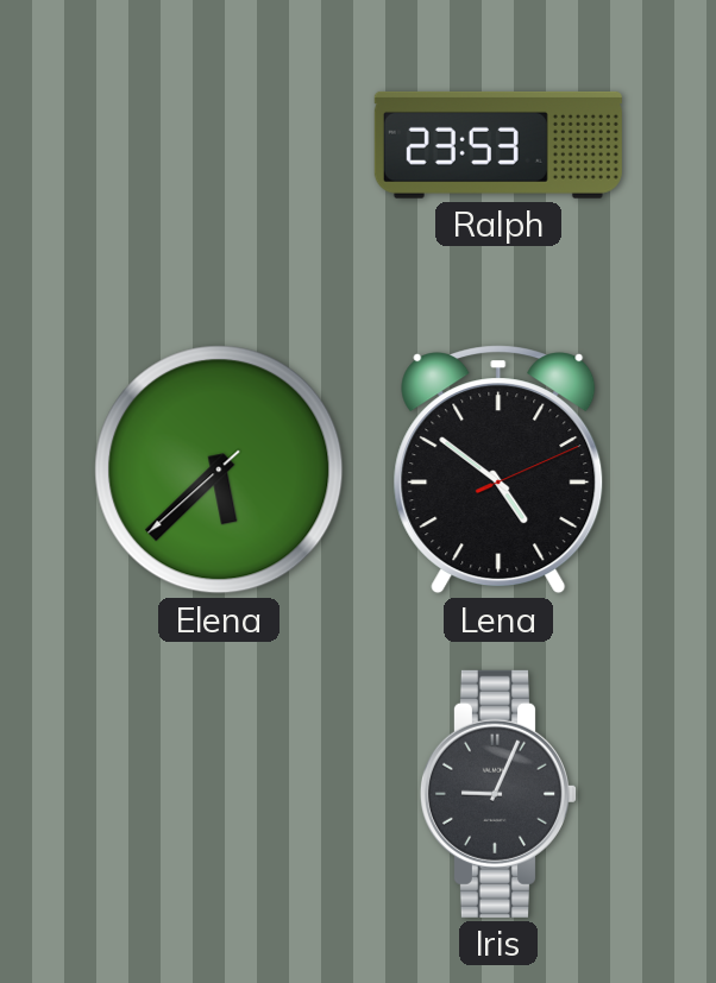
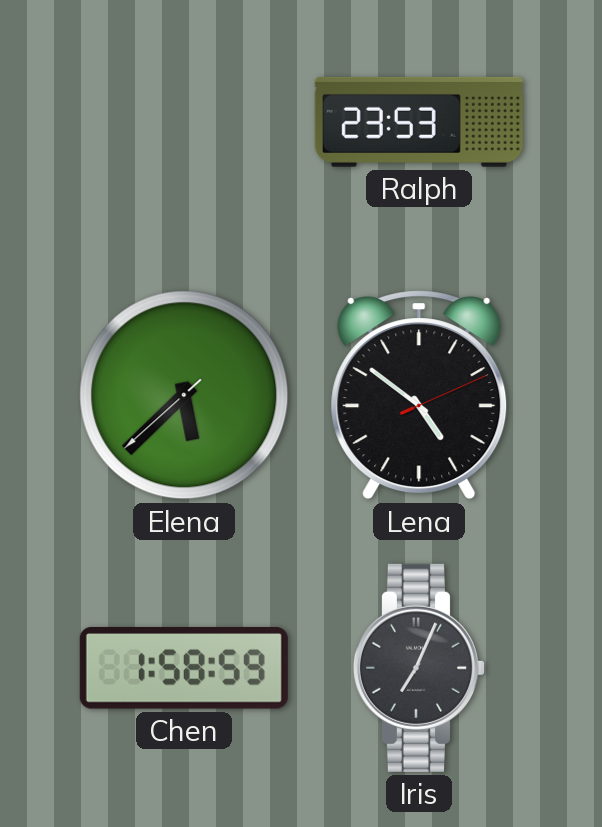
Chen: none -> 1:58
Iris: 9:04 -> 7:04
